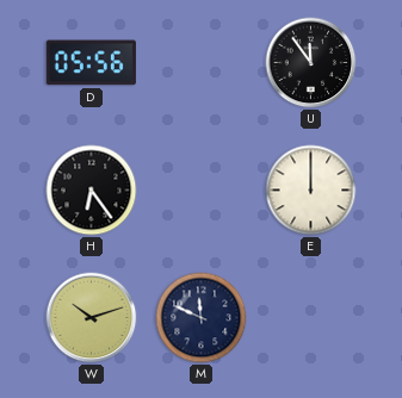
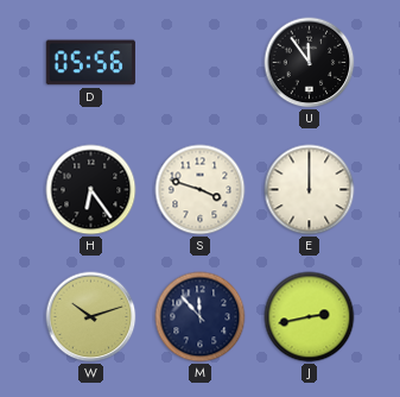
S: none -> 3:48
M: 11:49 -> 11:53
J: none -> 2:43
